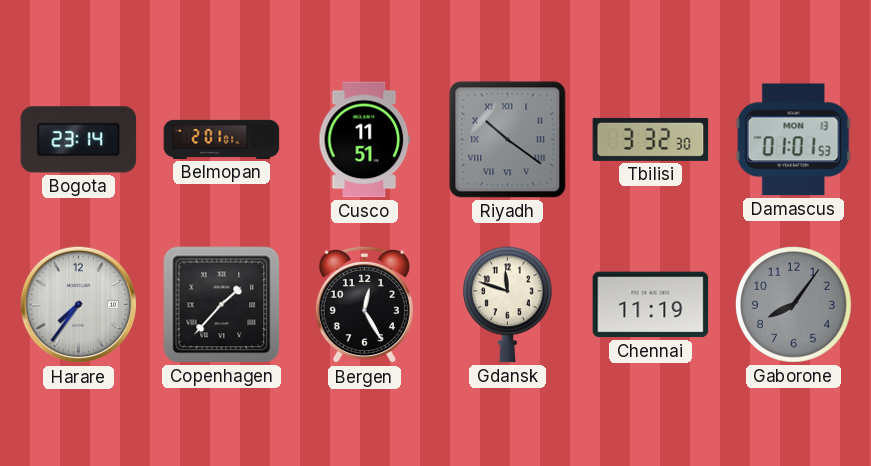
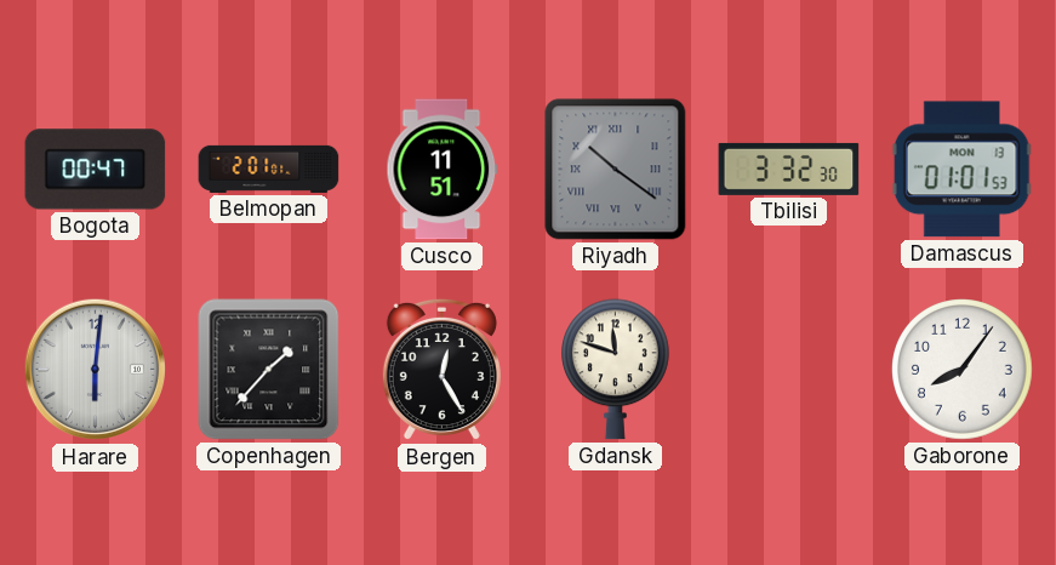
Bogota: 23:14 -> 00:47
Harare: 7:36 -> 6:01
Chennai: 11:19 -> none
Gaborone dial: grey -> white
